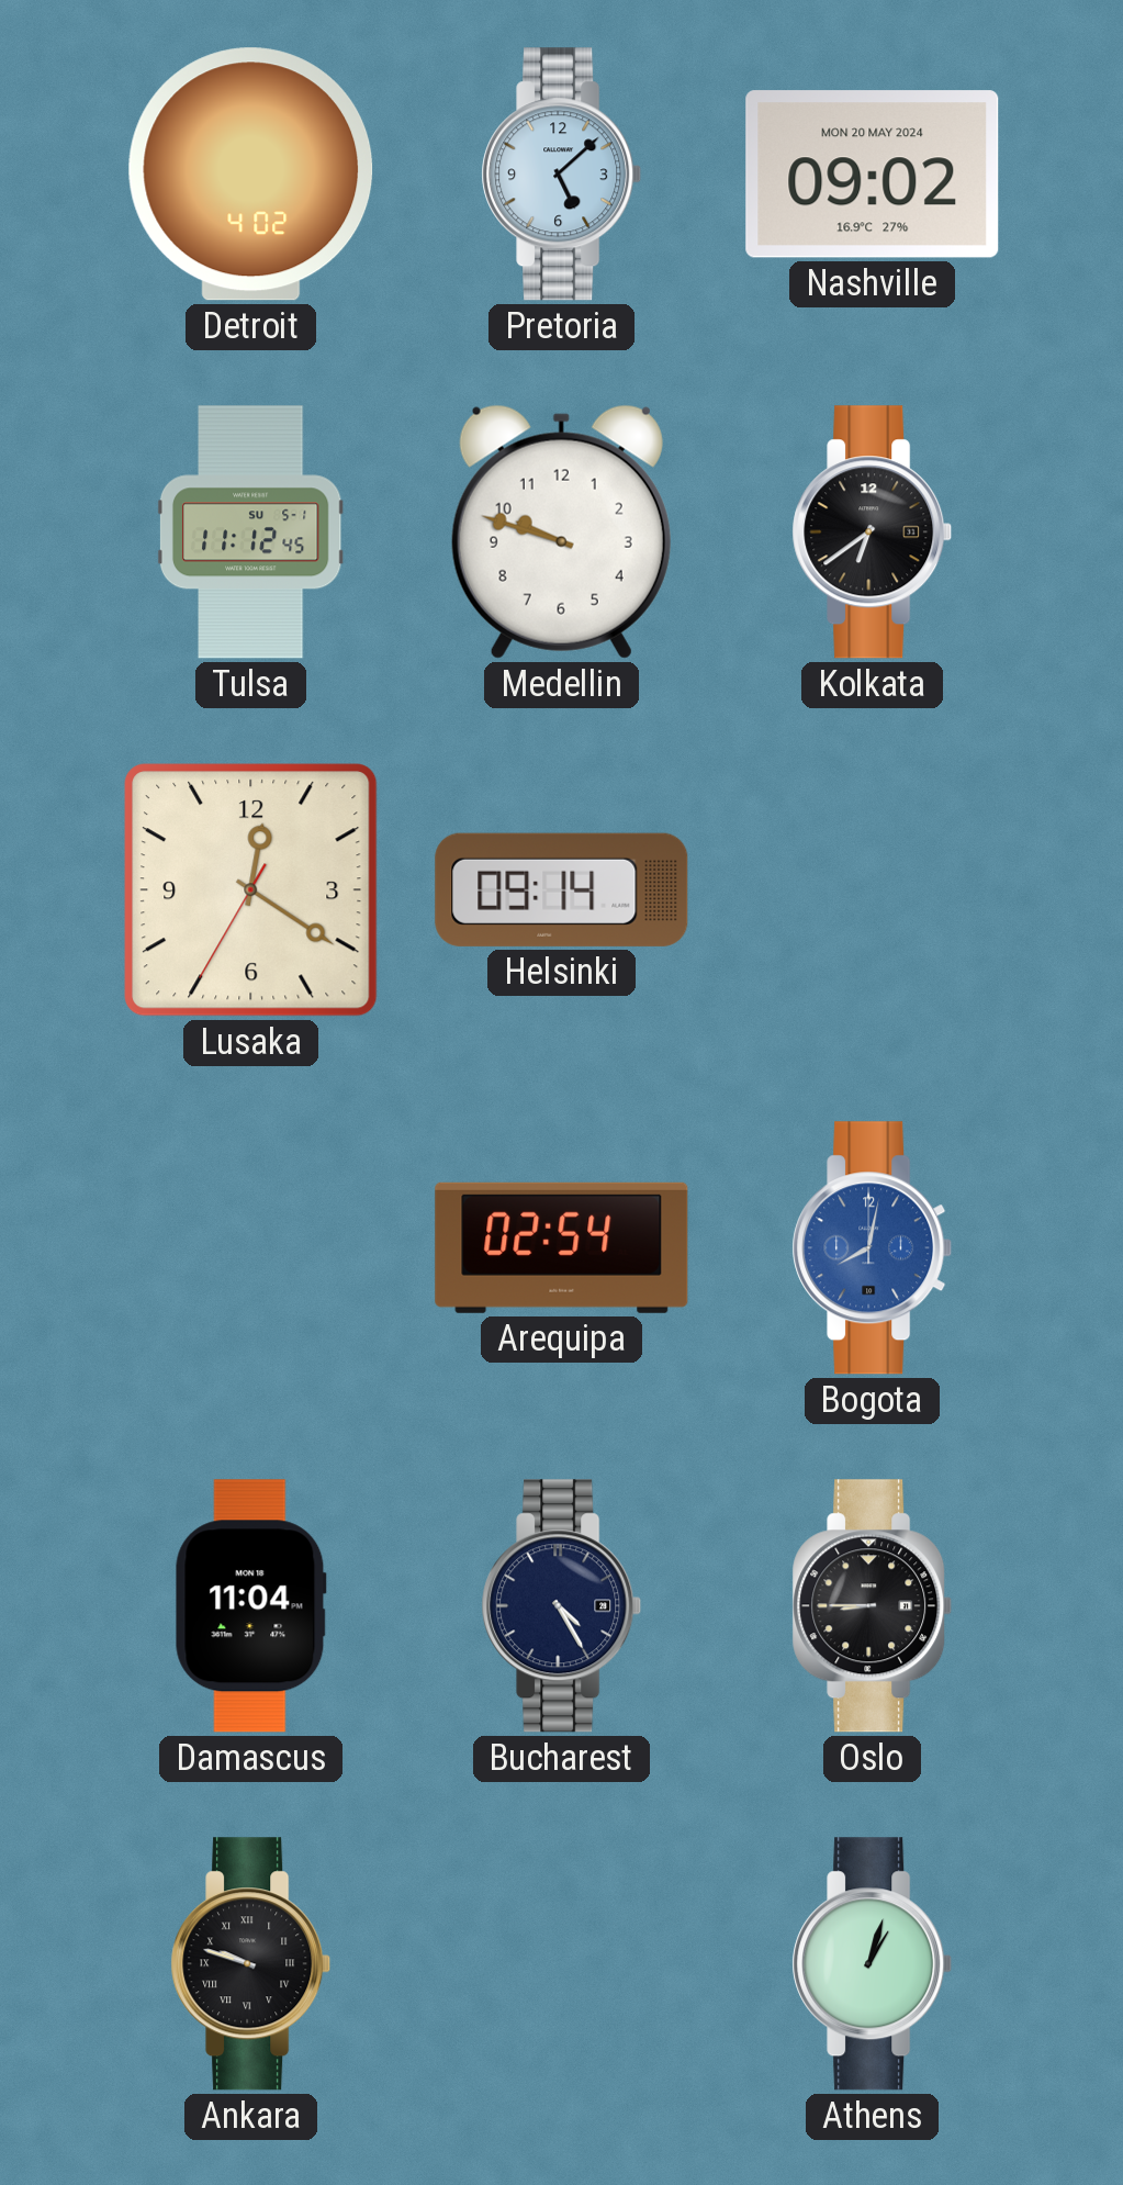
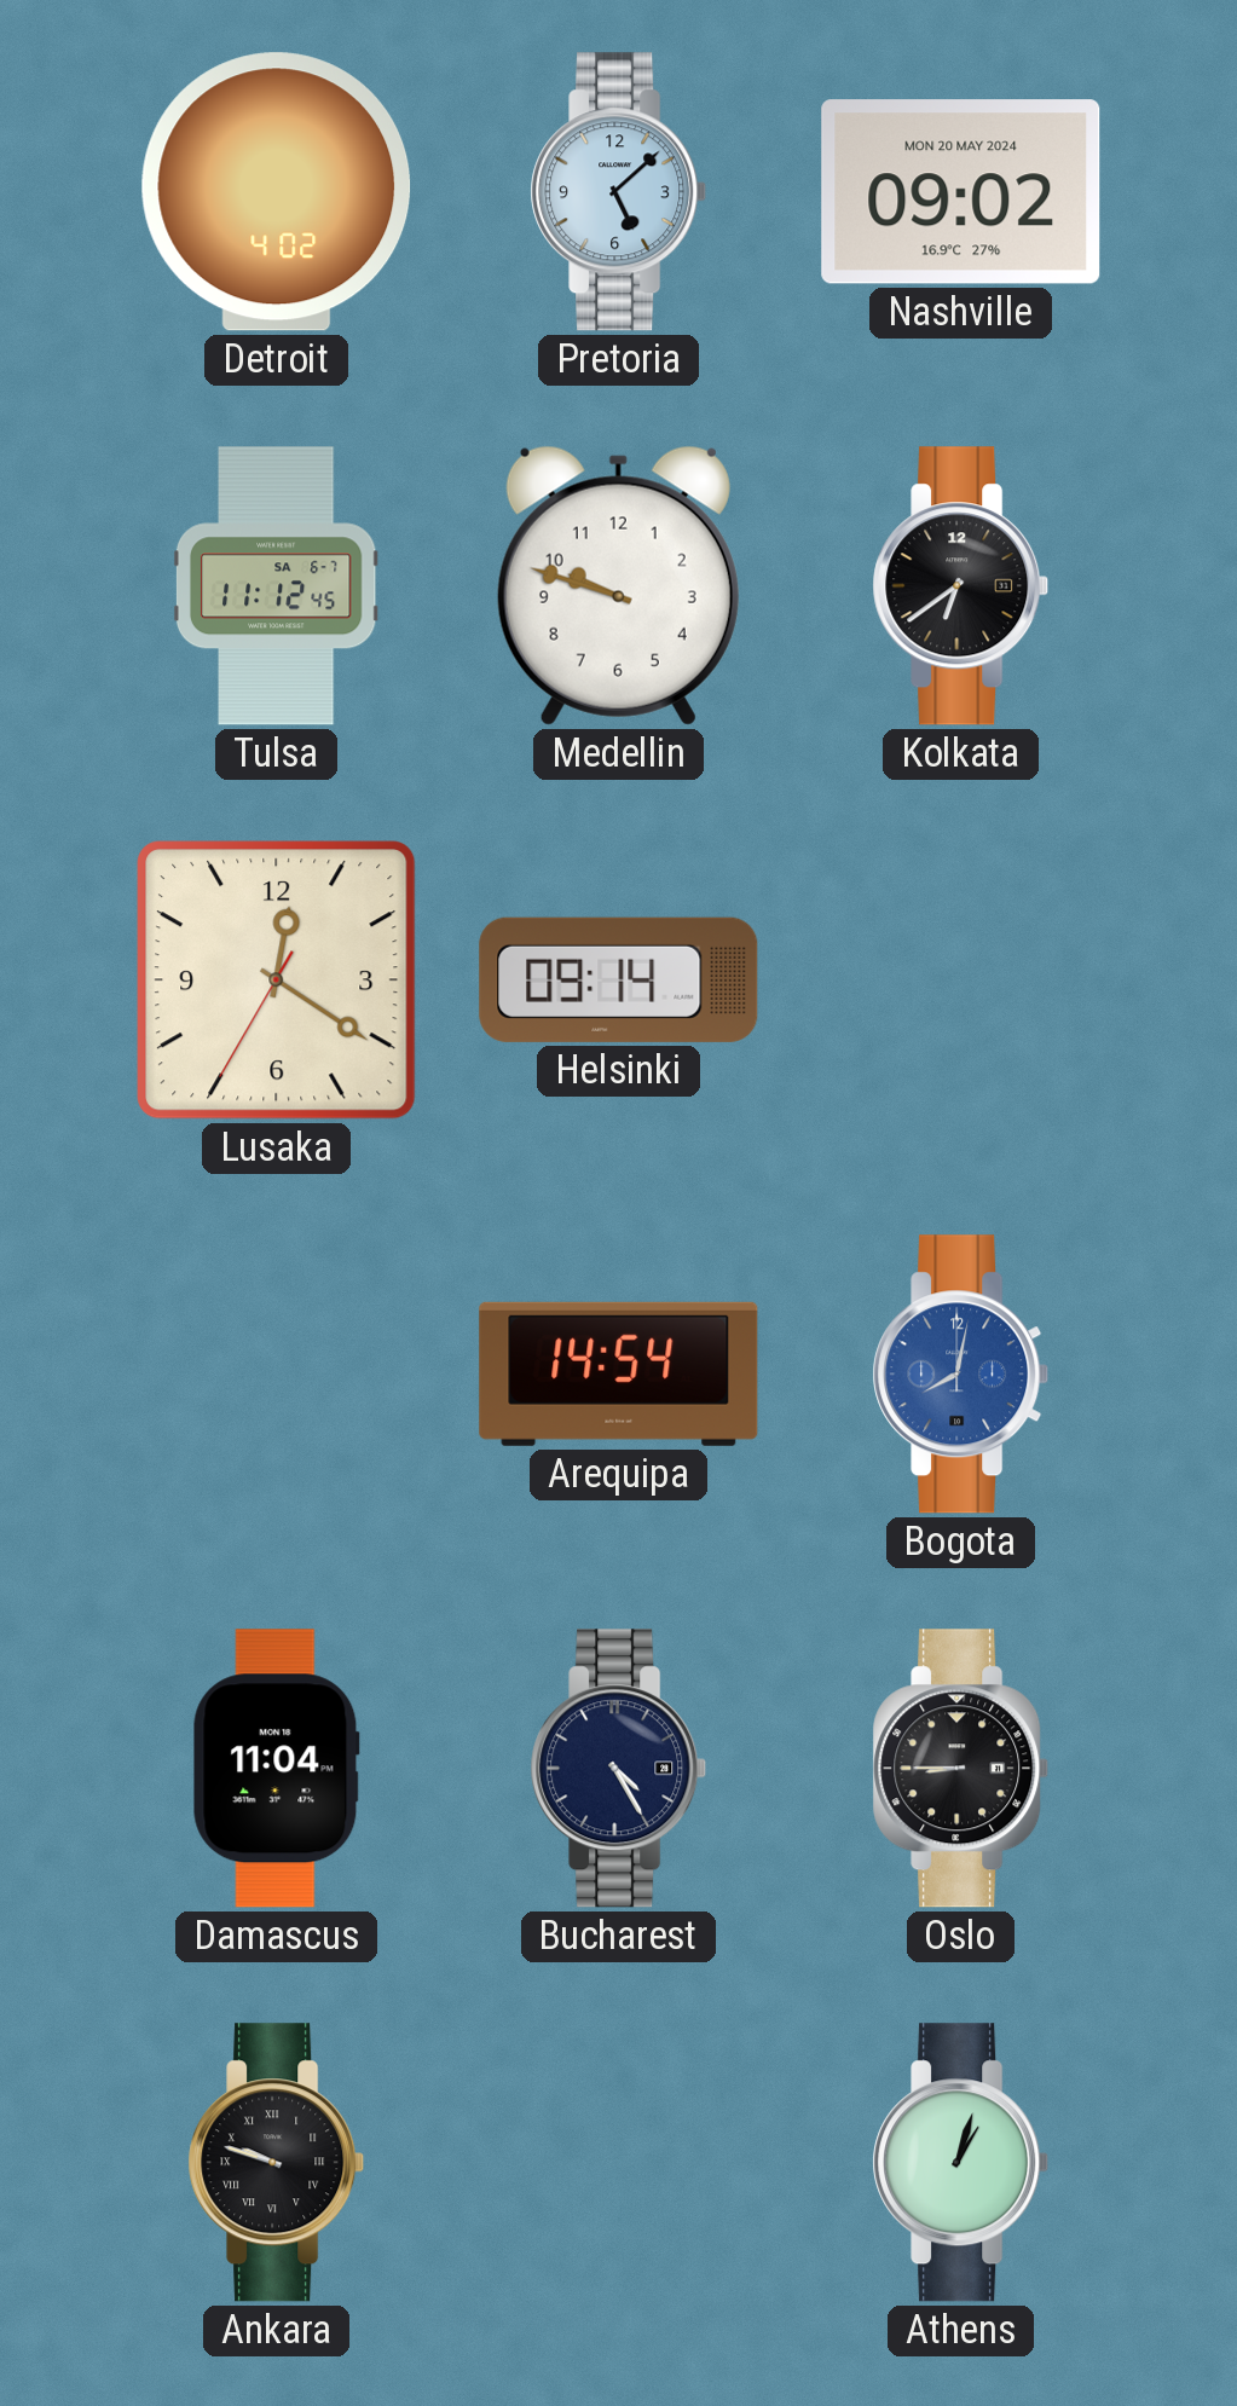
Tulsa date: SU 5-1 -> SA 6-7
Arequipa: 02:54 -> 14:54
